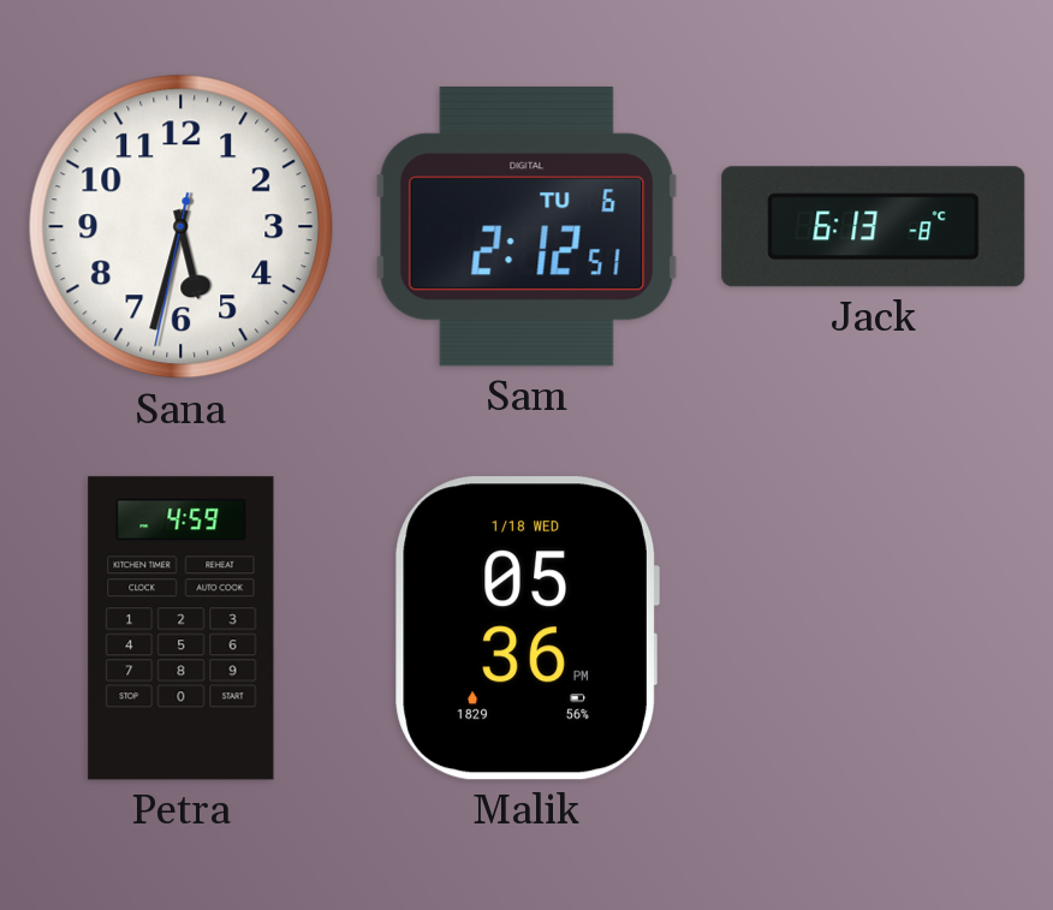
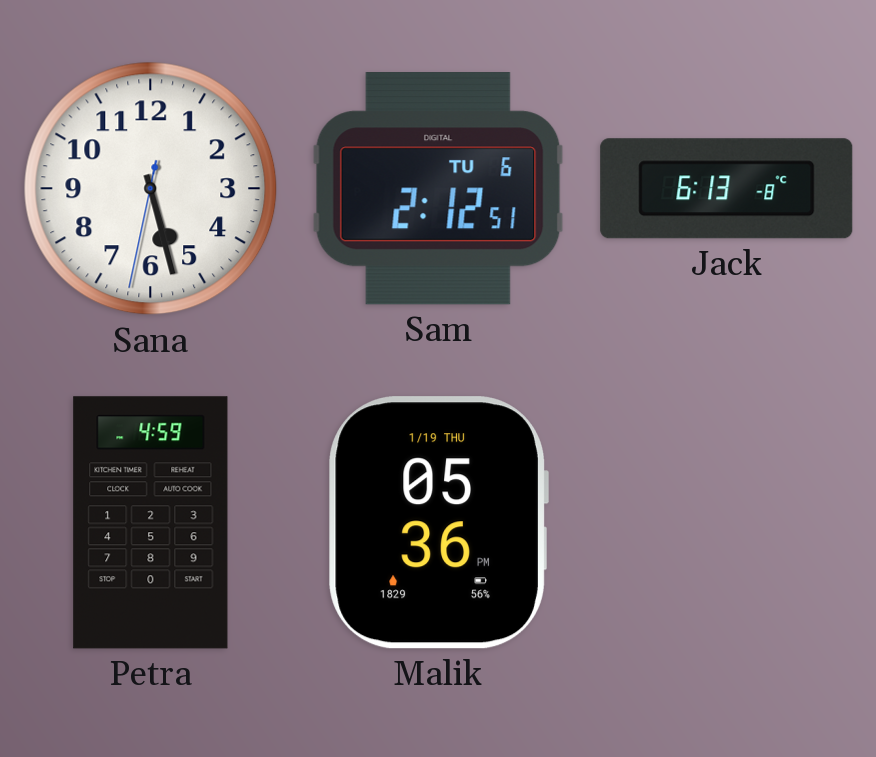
Sana: 5:32 -> 5:27
Malik date: 1/18 WED -> 1/19 THU
